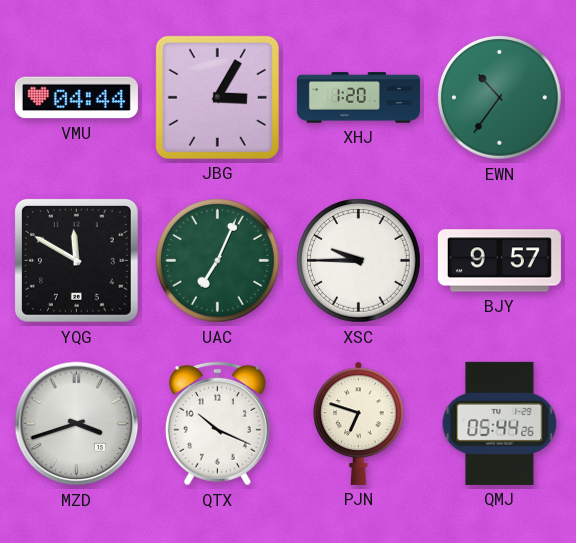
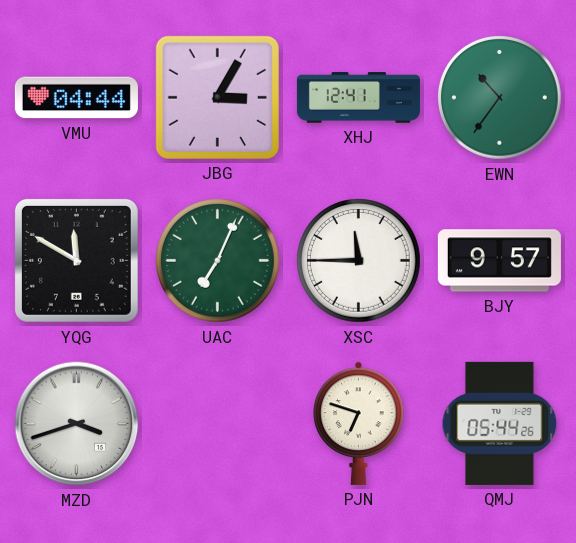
XHJ: 1:20 -> 12:41
XSC: 9:45 -> 11:45
QTX: 10:19 -> none
